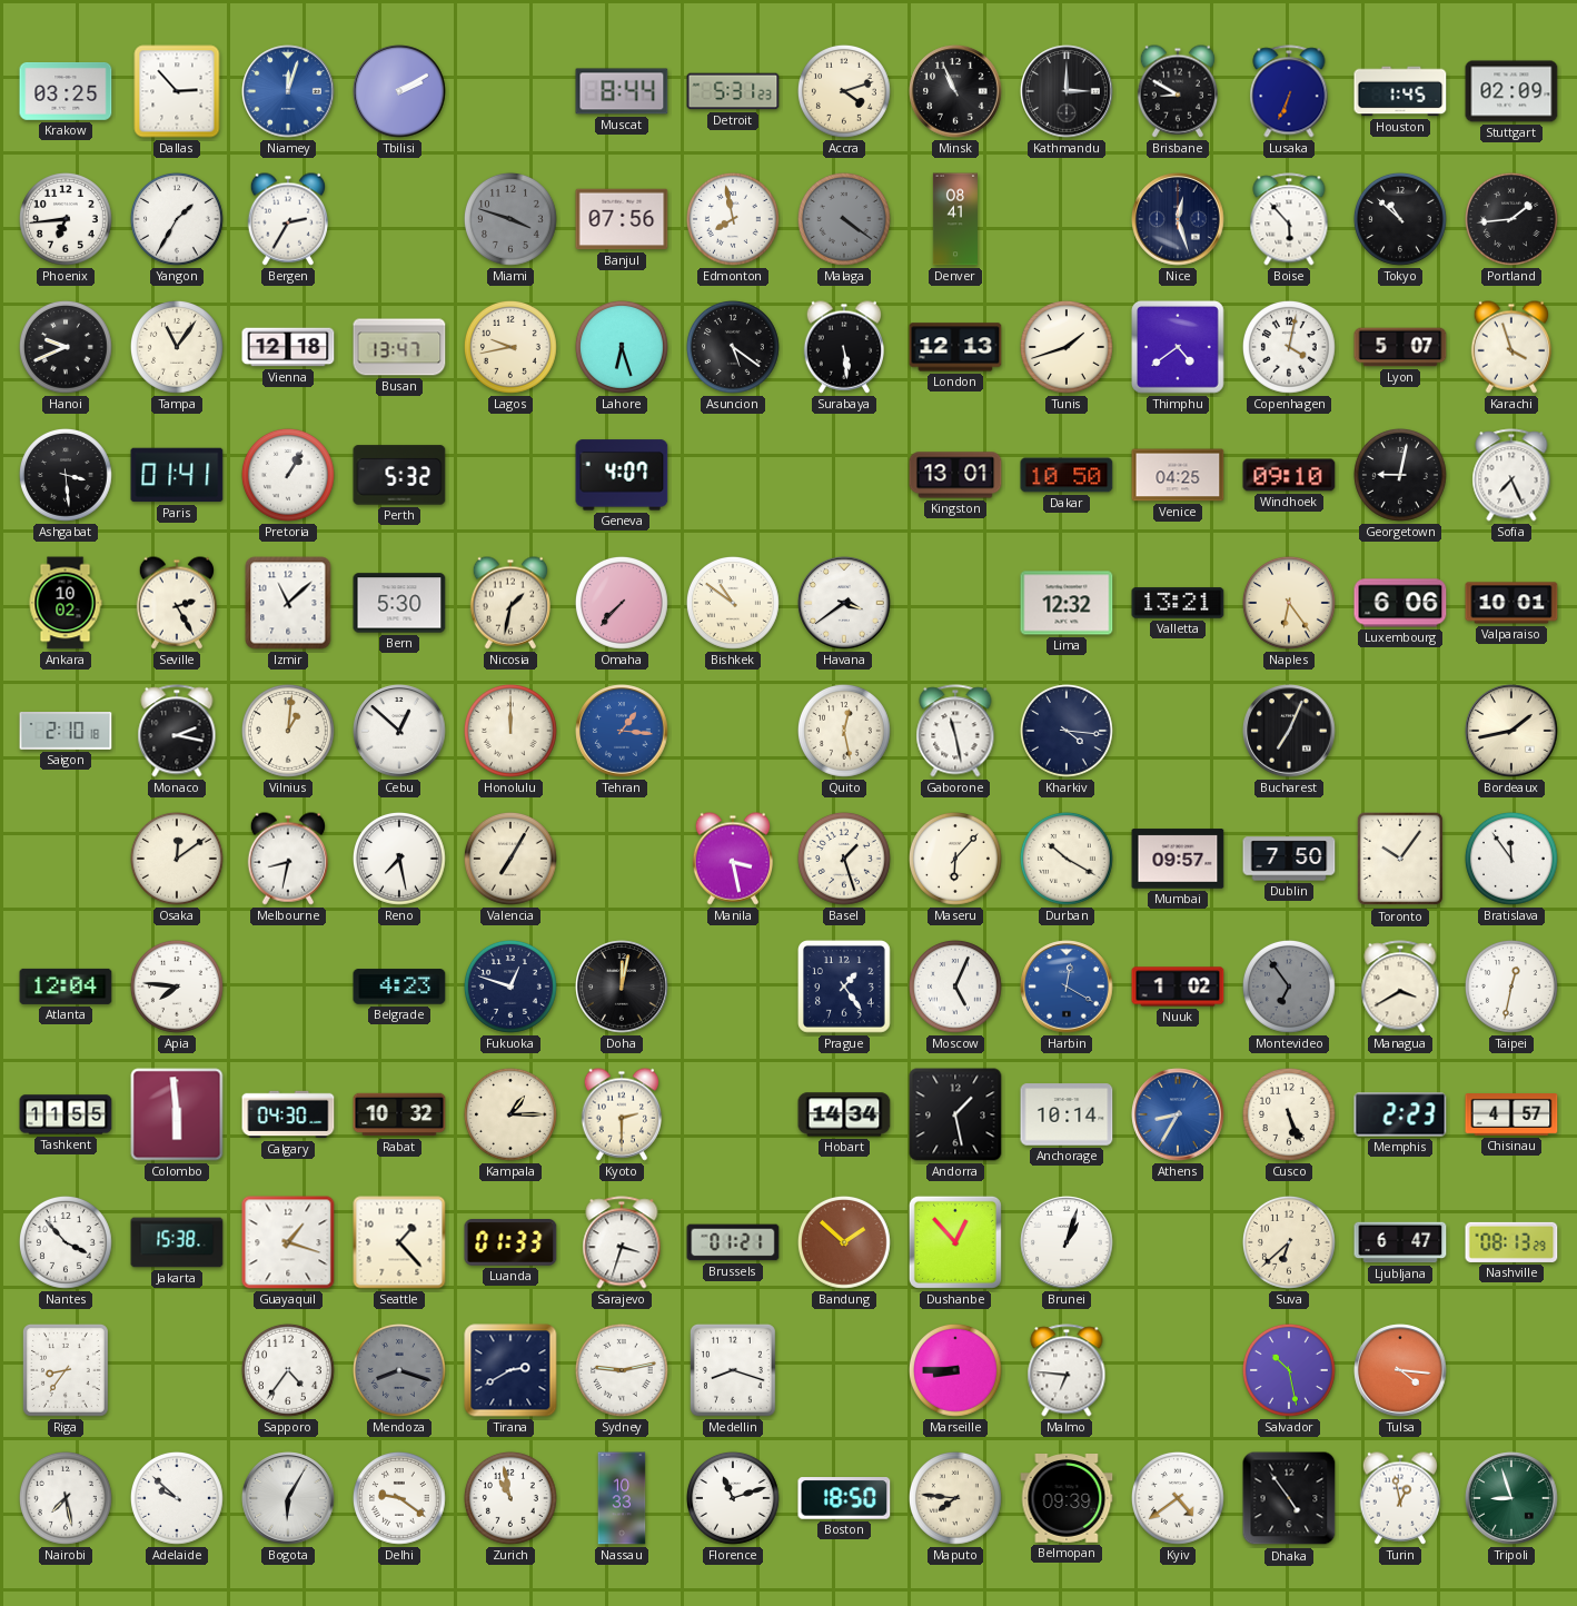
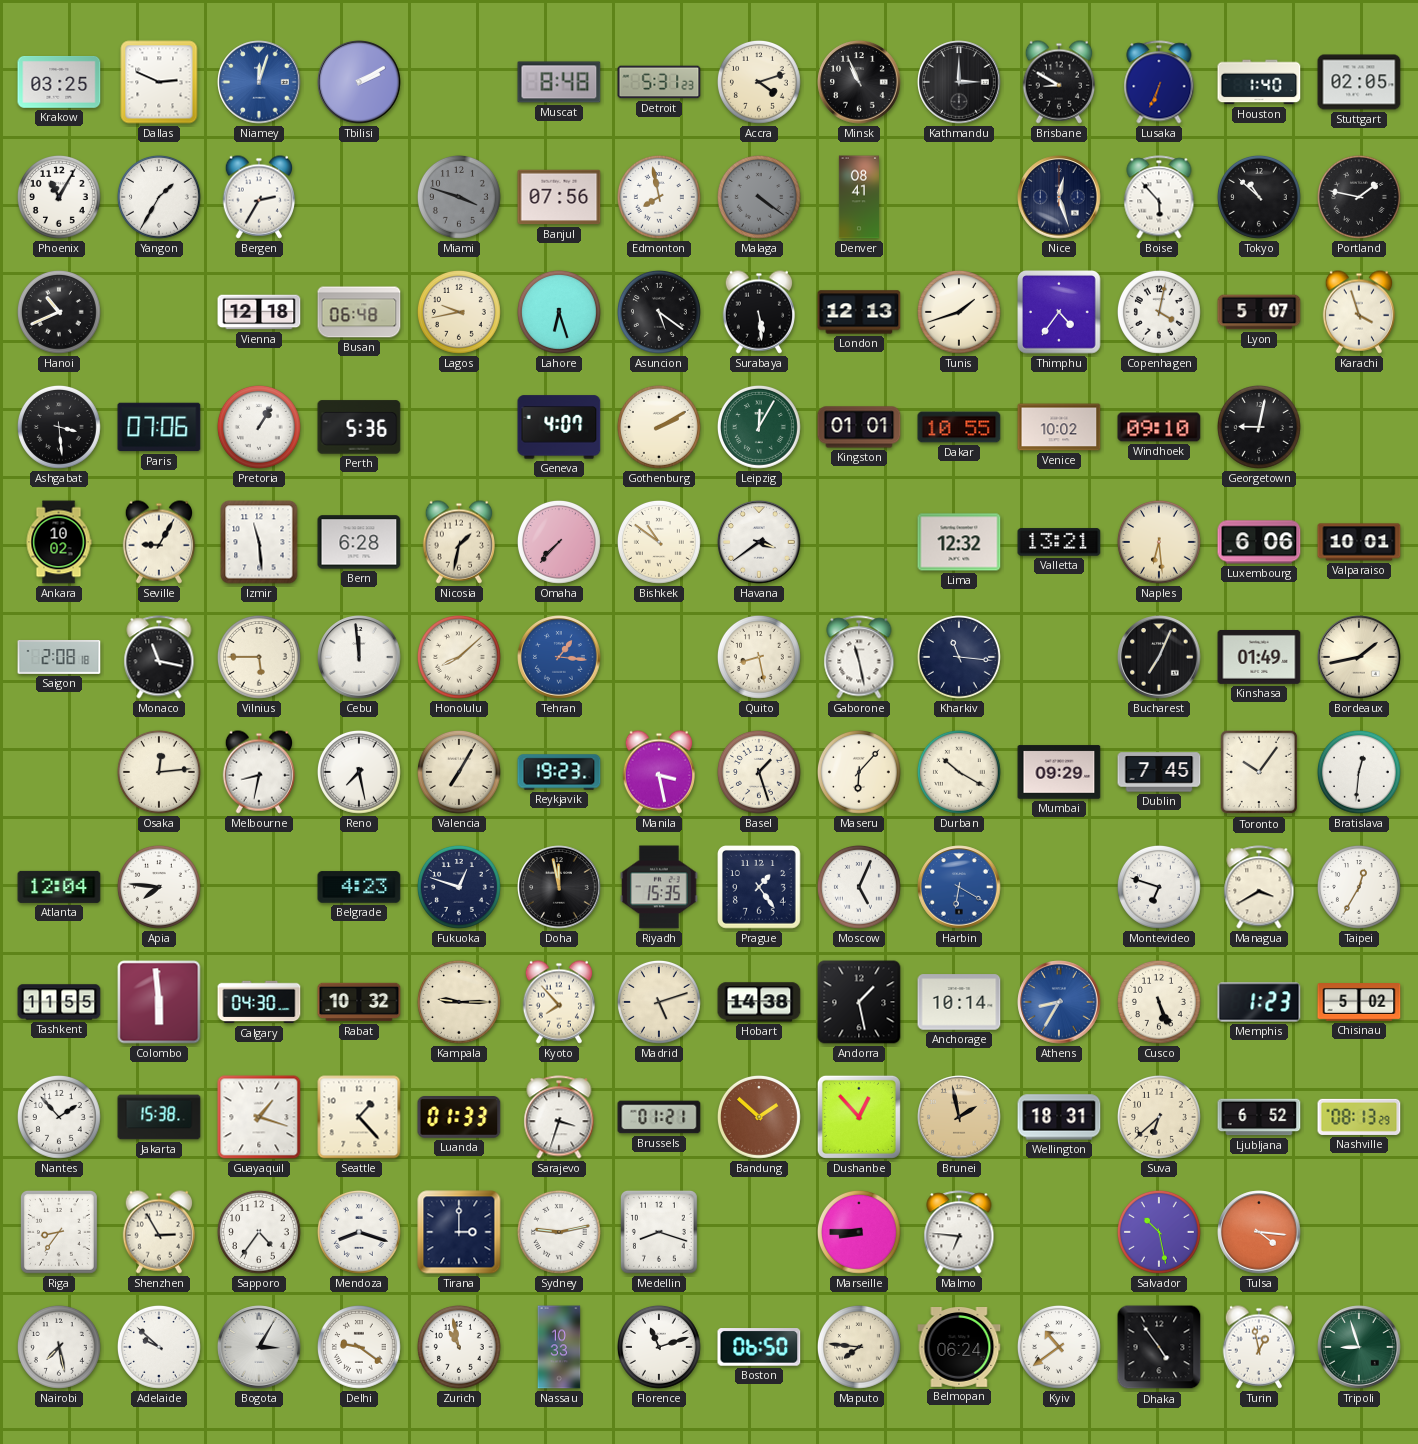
Dallas: 2:53 -> 2:49
Muscat: 8:44 -> 8:48
Houston: 1:45 -> 1:40
Stuttgart: 02:09 -> 02:05
Phoenix: 6:44 -> 11:05
Portland: 1:44 -> 1:47
Hanoi: 9:41 -> 10:41
Tampa: 11:06 -> none
Busan: 13:47 -> 06:48
Thimphu: 4:39 -> 4:36
Paris: 01:41 -> 07:06
Perth: 5:32 -> 5:36
Gothenburg: none -> 2:10
Leipzig: none -> 12:05
Kingston: 13:01 -> 01:01
Dakar: 10:50 -> 10:55
Venice: 04:25 -> 10:02
Sofia: 7:26 -> none
Seville: 2:25 -> 9:05
Izmir: 11:08 -> 11:29
Bern: 5:30 -> 6:28
Naples: 6:24 -> 6:29
Saigon: 2:10 -> 2:08
Monaco: 2:17 -> 11:17
Vilnius: 1:01 -> 5:45
Cebu: 12:52 -> 11:59
Honolulu: 12:00 -> 8:08
Quito: 12:28 -> 8:28
Kharkiv: 4:16 -> 11:16
Kinshasa: none -> 01:49
Osaka: 12:09 -> 12:14
Reykjavik: none -> 19:23
Mumbai: 09:57 -> 09:29
Dublin: 7:50 -> 7:45
Bratislava: 11:54 -> 12:31
Doha: 12:02 -> 11:58
Riyadh: none -> 15:35
Harbin: 12:20 -> 6:20
Nuuk: 1:02 -> none
Montevideo: 6:54 -> 6:48
Montevideo dial: grey -> white
Taipei: 12:32 -> 12:35
Kampala: 1:15 -> 9:15
Kyoto: 2:30 -> 7:53
Madrid: none -> 5:12
Hobart: 14:34 -> 14:38
Memphis: 2:23 -> 1:23
Chisinau: 4:57 -> 5:02
Nantes: 3:53 -> 1:53
Brunei: 1:03 -> 1:58
Brunei dial: white -> champagne
Wellington: none -> 18:31
Ljubljana: 6:47 -> 6:52
Shenzhen: none -> 2:55
Mendoza dial: grey -> white
Tirana: 2:40 -> 3:00
Bogota: 6:05 -> 3:05
Boston: 18:50 -> 06:50
Belmopan: 09:39 -> 06:24
Kyiv: 4:39 -> 10:39
